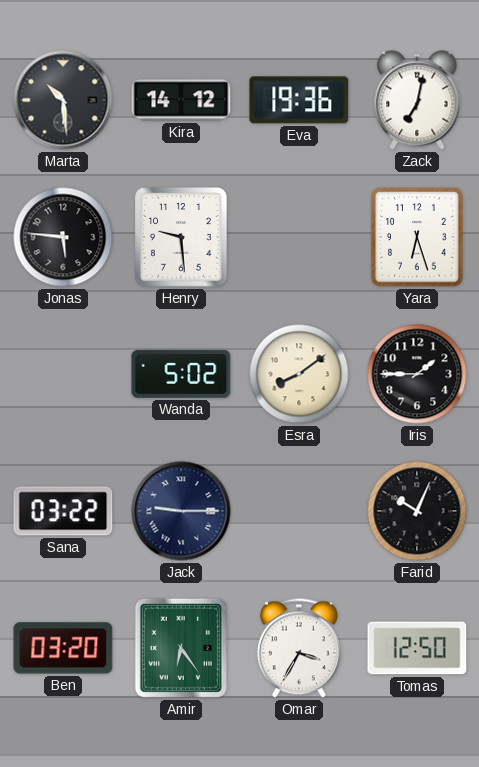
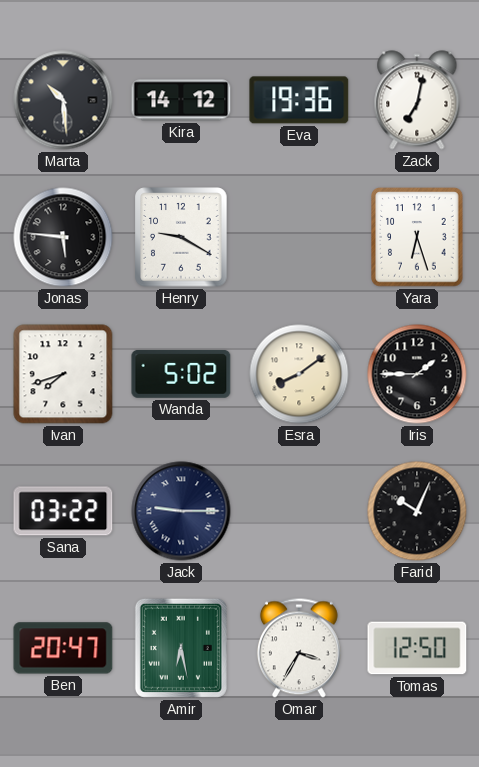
Henry: 9:29 -> 9:20
Ivan: none -> 7:42
Ben: 03:20 -> 20:47
Amir: 6:24 -> 6:28
